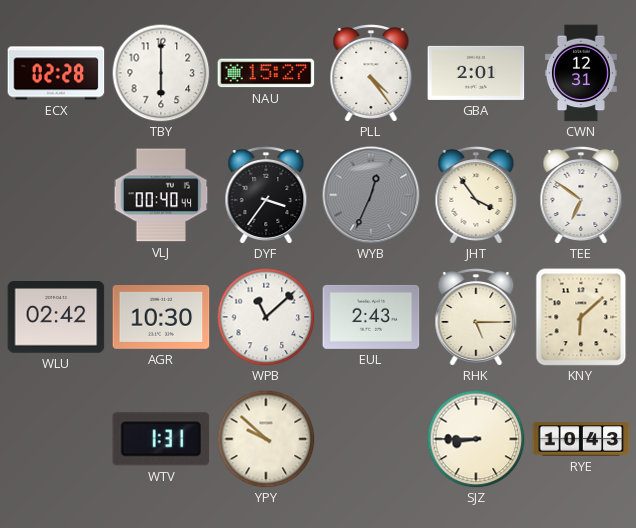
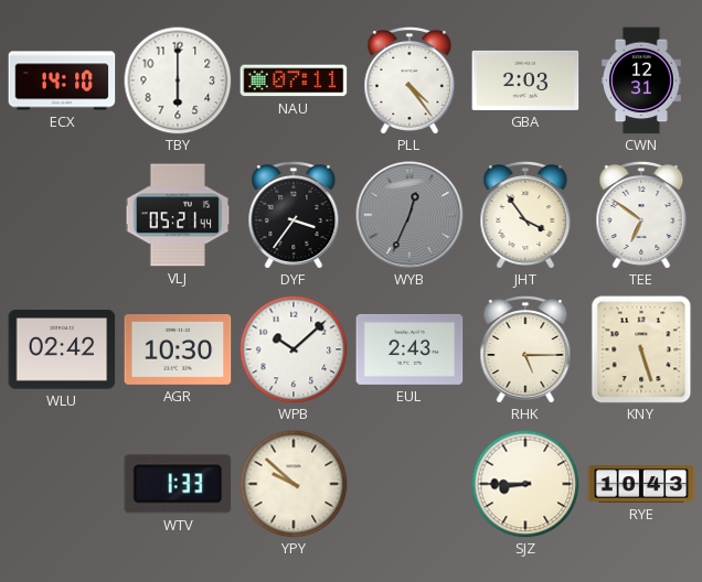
ECX: 02:28 -> 14:10
NAU: 15:27 -> 07:11
GBA: 2:01 -> 2:03
VLJ: 00:40 -> 05:21
WPB: 11:08 -> 10:08
KNY: 6:08 -> 5:27
WTV: 1:31 -> 1:33
